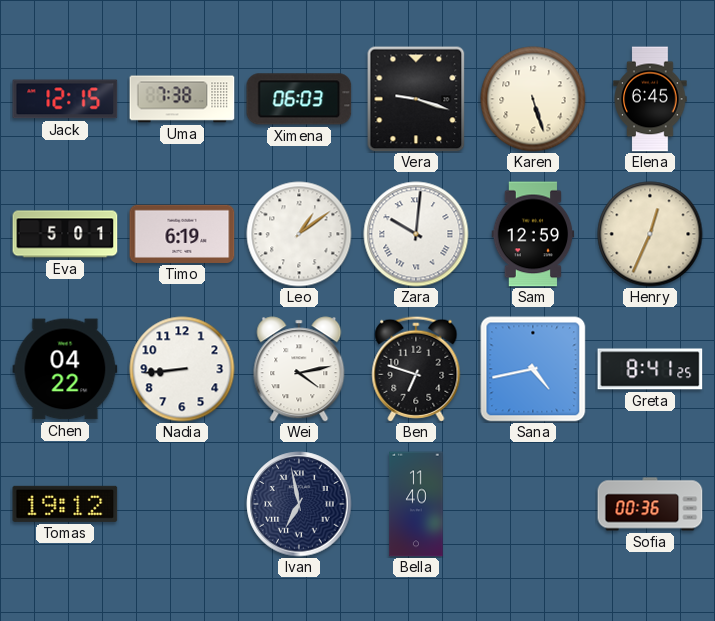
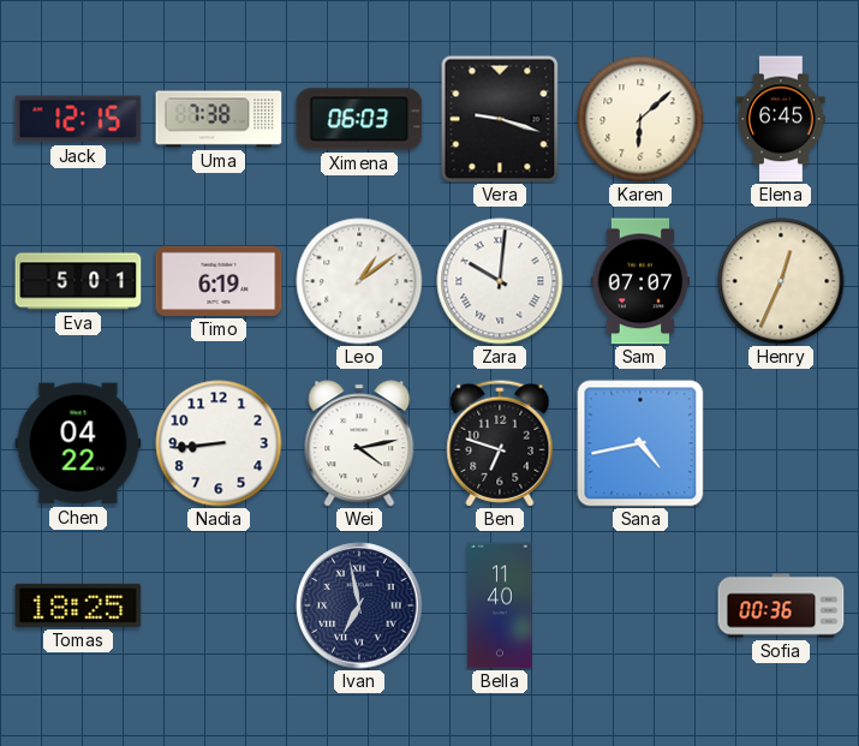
Karen: 5:27 -> 6:08
Sam: 12:59 -> 07:07
Greta: 8:41 -> none
Tomas: 19:12 -> 18:25
